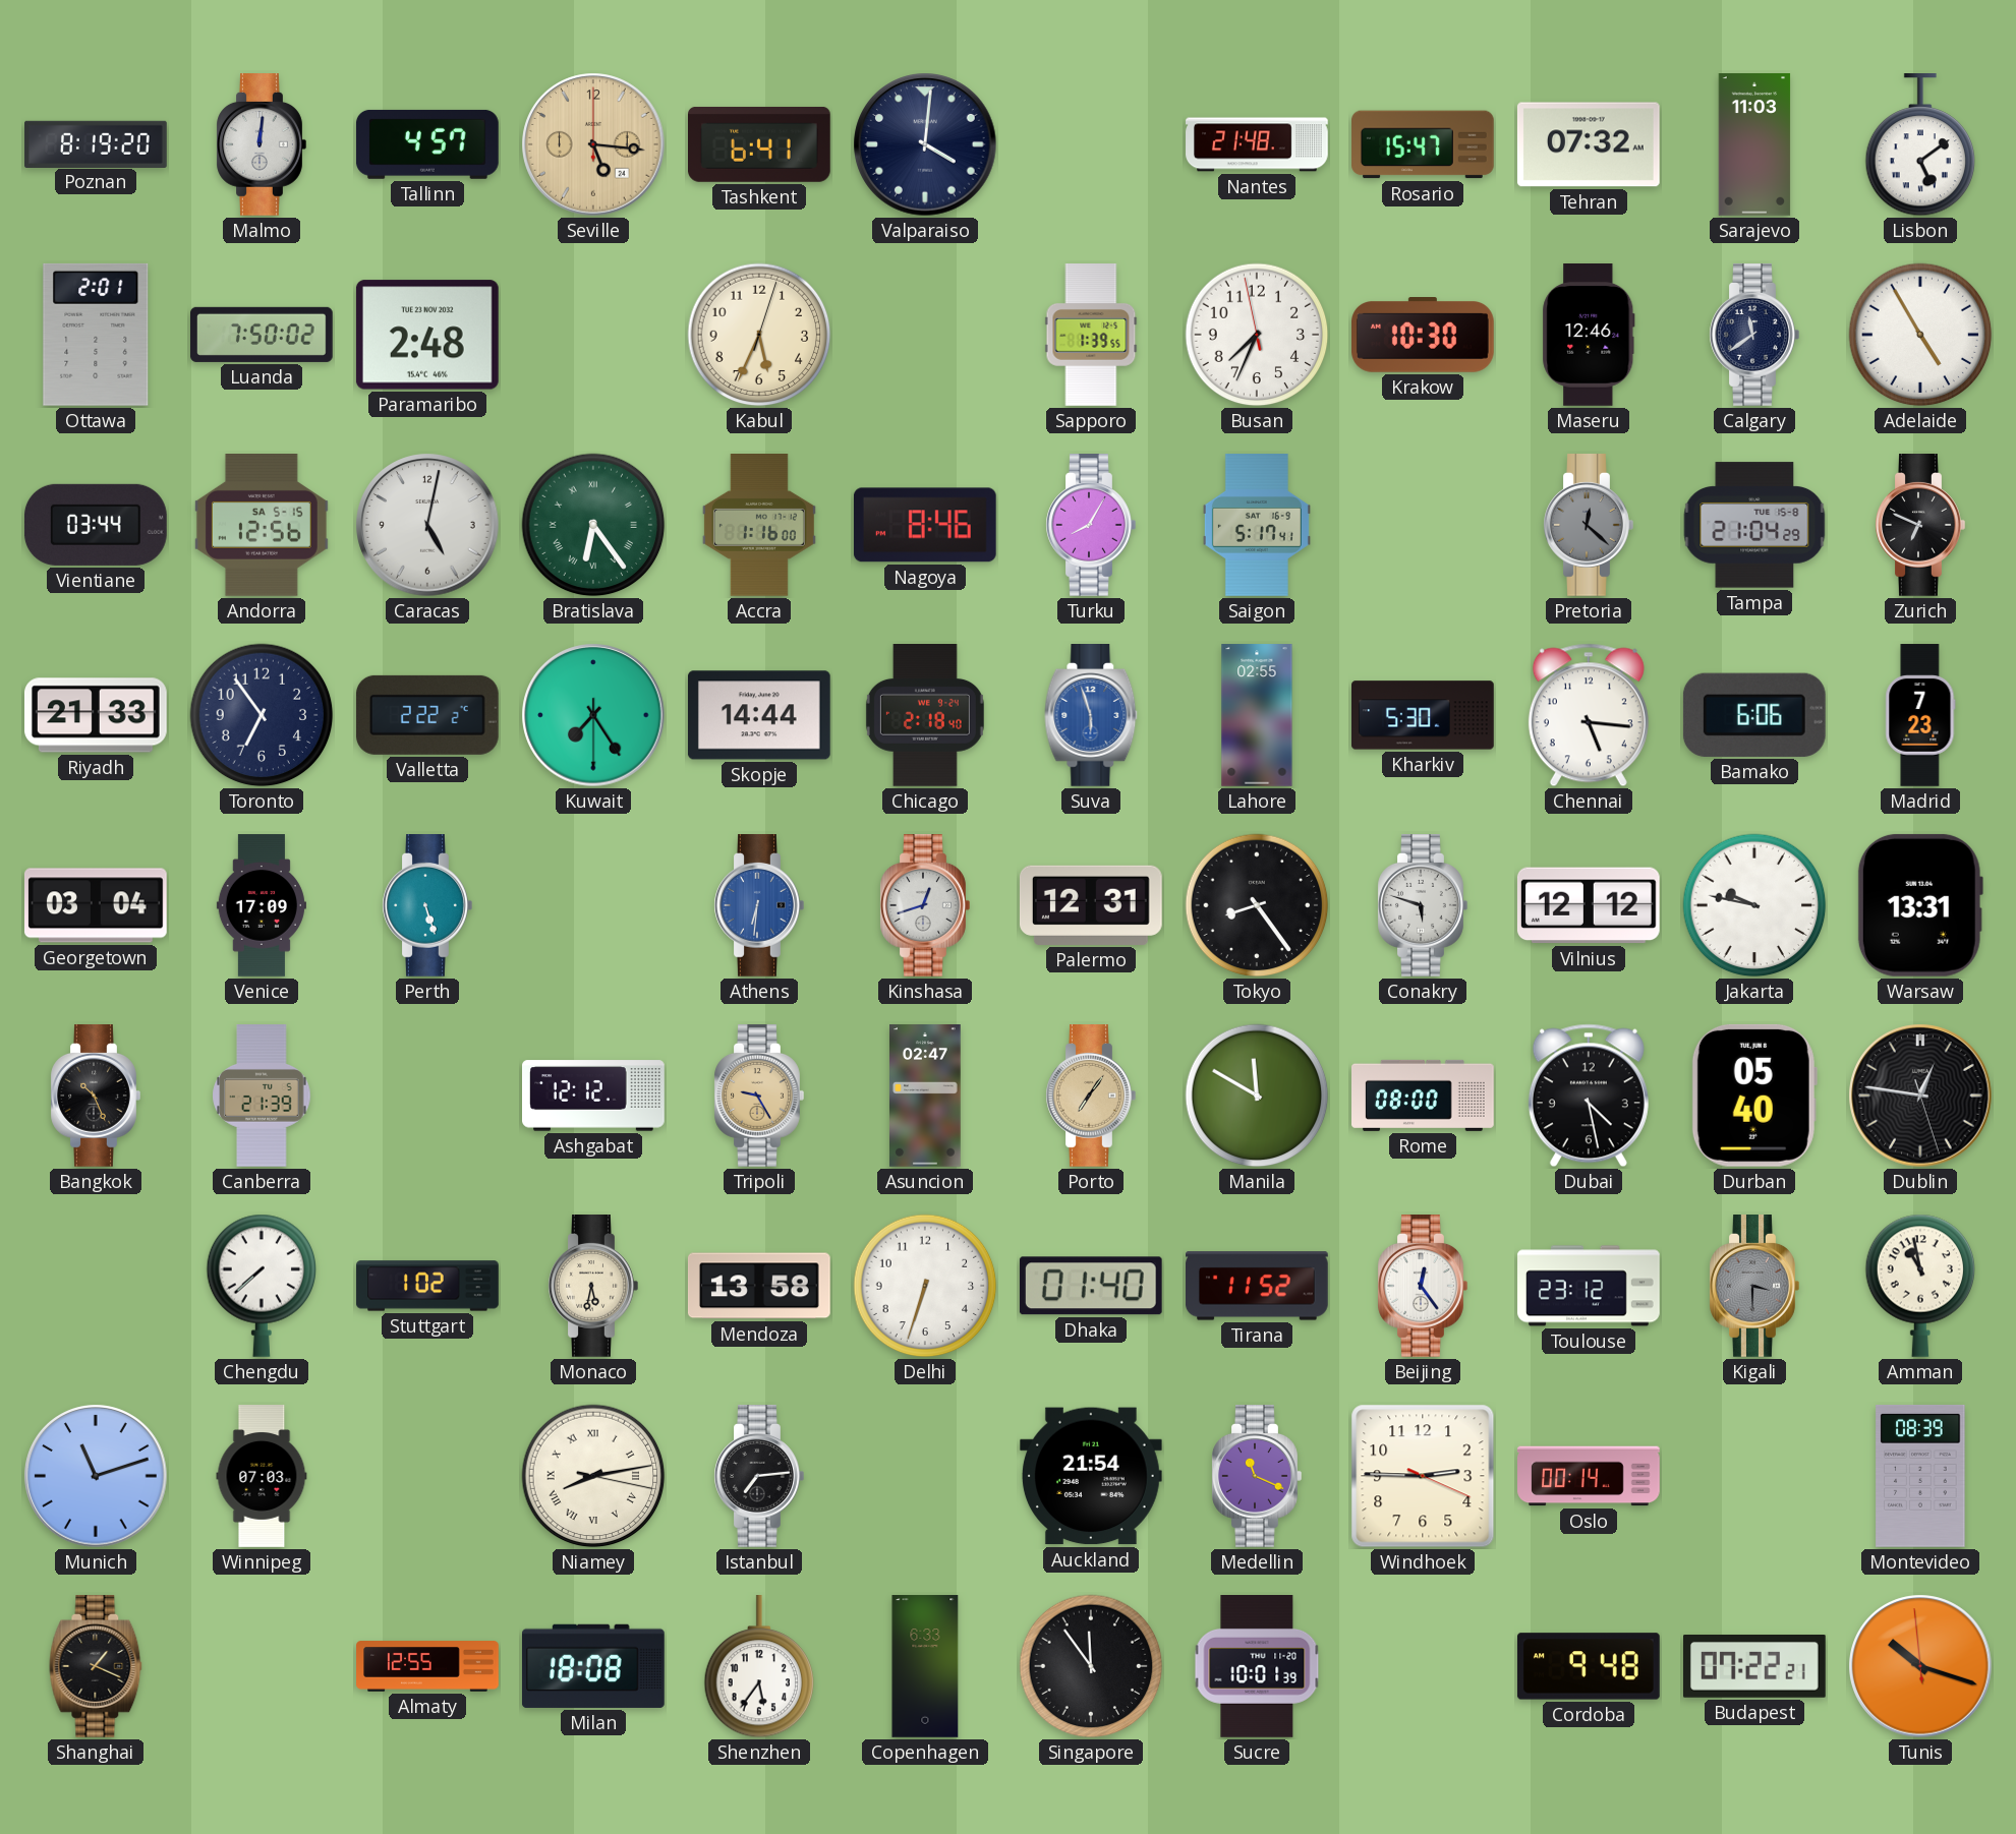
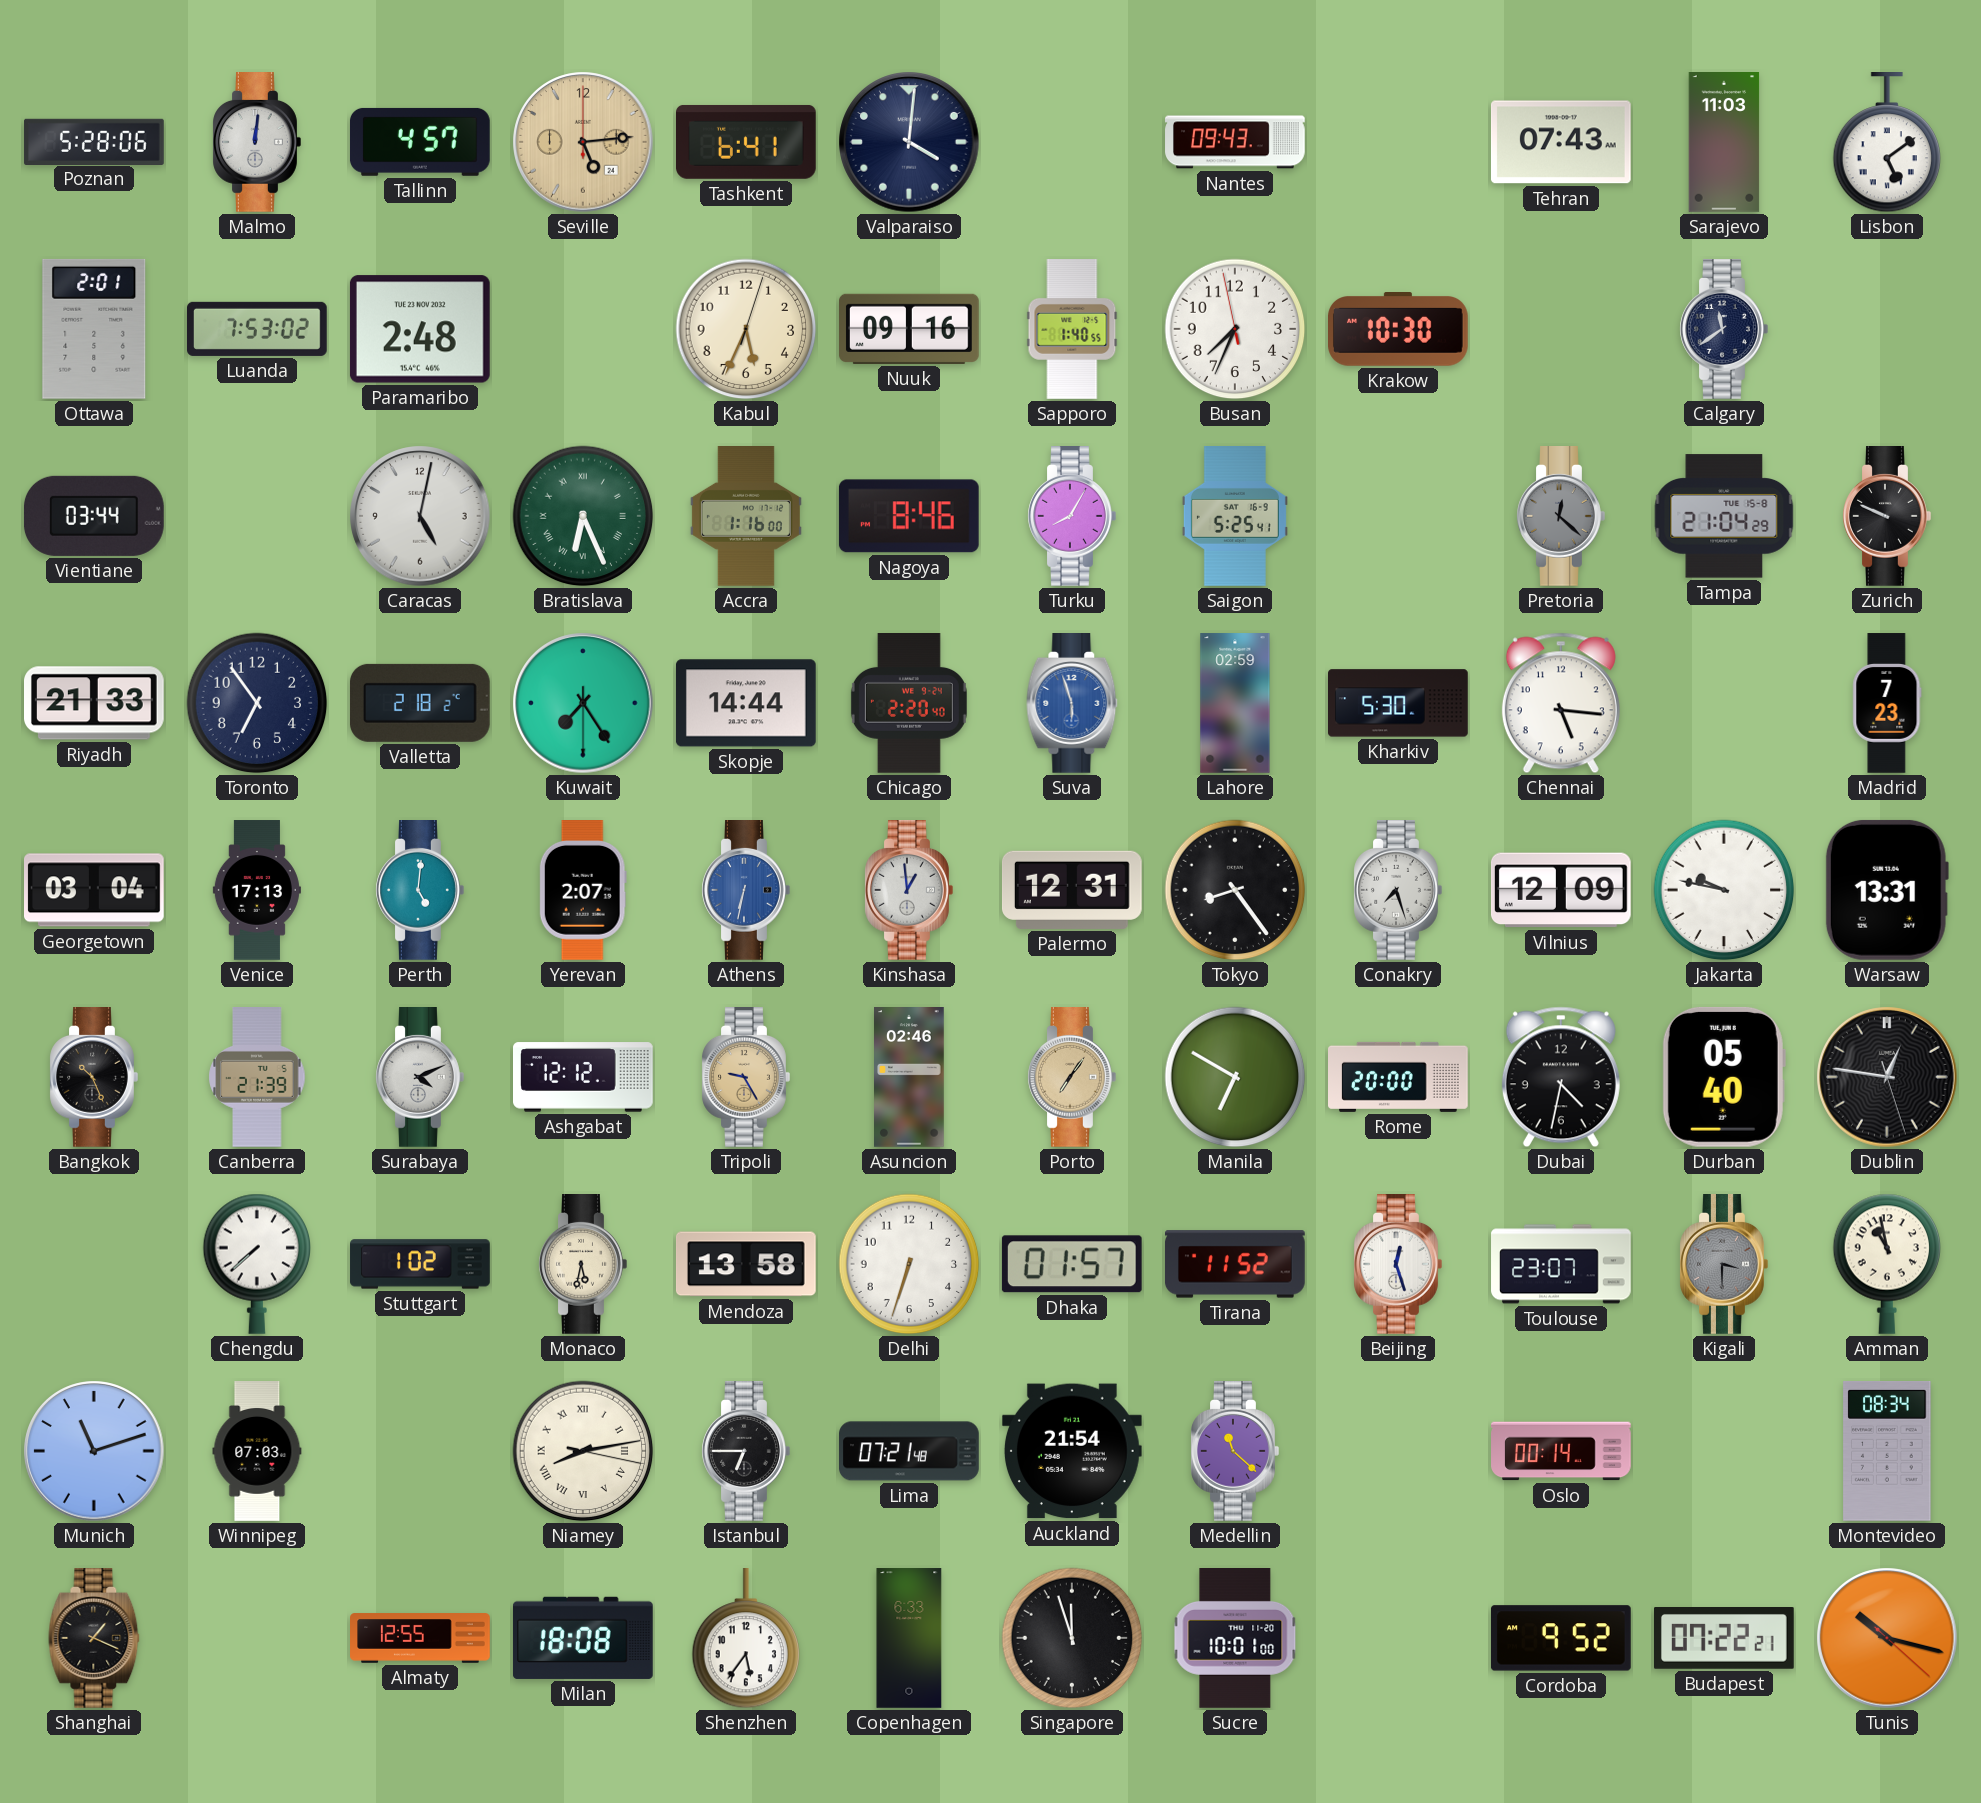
Poznan: 8:19 -> 5:28
Seville: 5:16 -> 5:14
Nantes: 21:48 -> 09:43
Rosario: 15:47 -> none
Tehran: 07:32 -> 07:43
Luanda: 7:50 -> 7:53
Nuuk: none -> 09:16
Sapporo: 1:39 -> 1:40
Maseru: 12:46 -> none
Adelaide: 4:55 -> none
Andorra: 12:56 -> none
Bratislava: 6:24 -> 6:26
Saigon: 5:17 -> 5:25
Zurich: 6:49 -> 9:49
Valletta: 2:22 -> 2:18
Chicago: 2:18 -> 2:20
Lahore: 02:55 -> 02:59
Bamako: 6:06 -> none
Venice: 17:09 -> 17:13
Perth: 5:27 -> 5:01
Yerevan: none -> 2:07
Athens: 6:31 -> 6:32
Kinshasa: 12:42 -> 12:59
Conakry: 5:48 -> 7:27
Vilnius: 12:12 -> 12:09
Surabaya: none -> 4:11
Asuncion: 02:47 -> 02:46
Manila: 11:50 -> 6:50
Rome: 08:00 -> 20:00
Dubai: 4:28 -> 4:32
Dhaka: 01:40 -> 01:57
Beijing: 12:24 -> 12:27
Toulouse: 23:12 -> 23:07
Istanbul: 7:14 -> 6:45
Lima: none -> 07:21
Medellin: 11:19 -> 11:22
Windhoek: 2:45 -> none
Montevideo: 08:39 -> 08:34
Singapore: 11:54 -> 11:57
Sucre: 10:01:39 -> 10:01:00
Cordoba: 9:48 -> 9:52
Tunis: 10:17:59 -> 10:17:22
